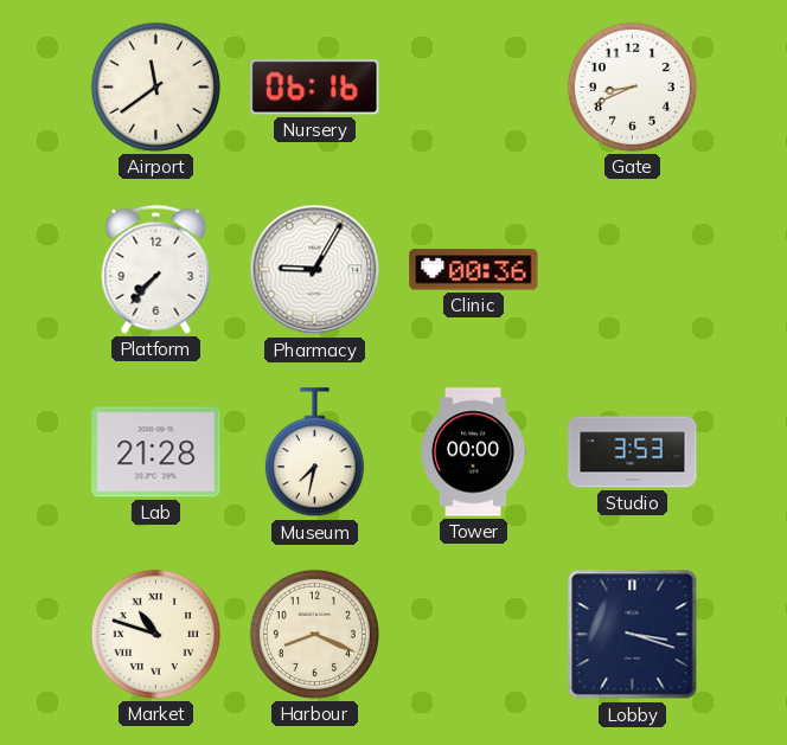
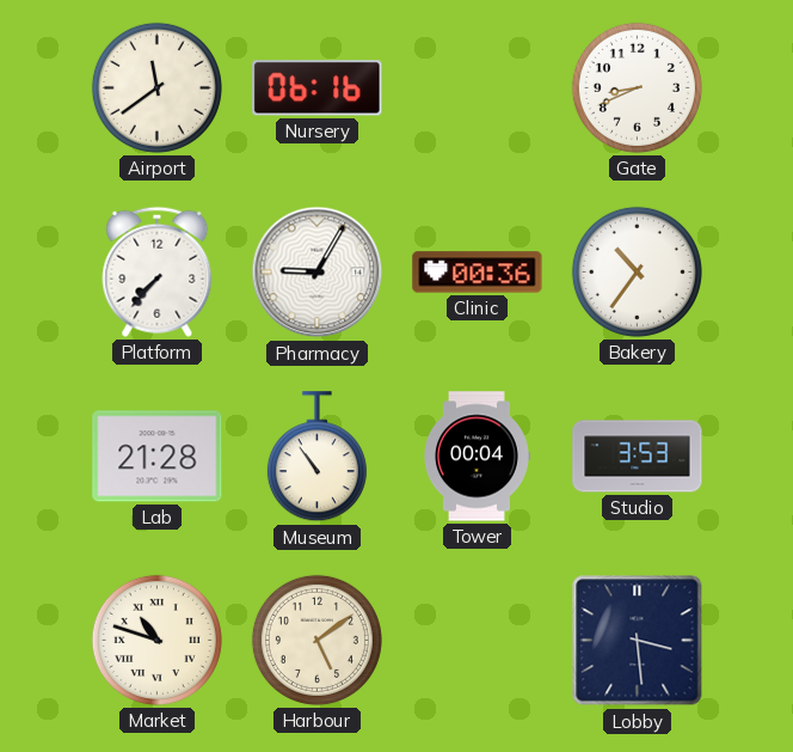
Bakery: none -> 10:36
Museum: 7:32 -> 10:54
Tower: 00:00 -> 00:04
Harbour: 8:19 -> 5:09
Lobby: 3:18 -> 3:29
